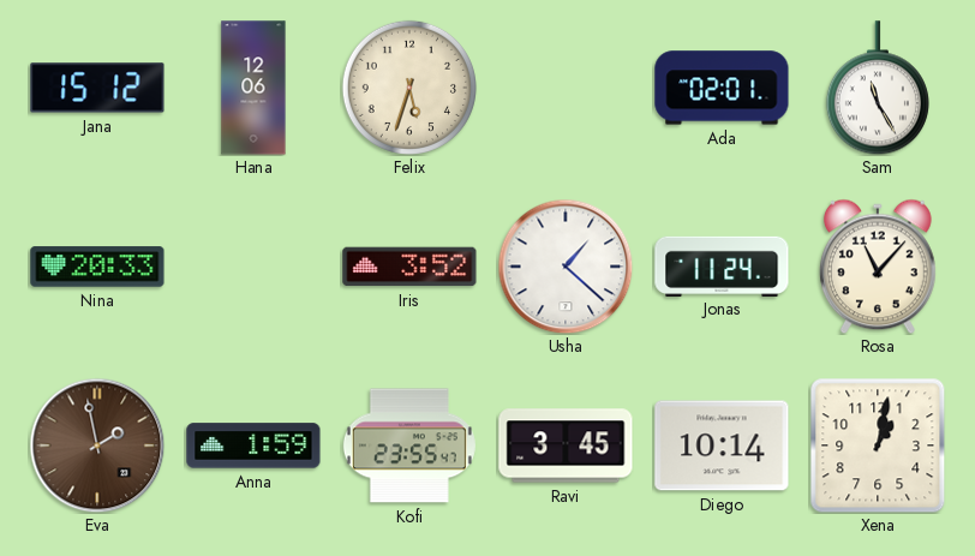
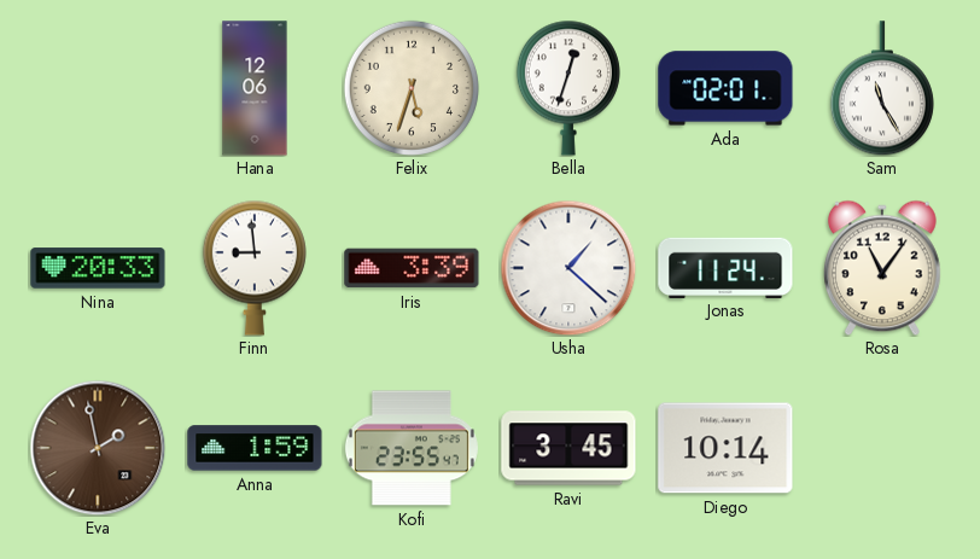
Jana: 15:12 -> none
Bella: none -> 12:33
Finn: none -> 8:59
Iris: 3:52 -> 3:39
Rosa: 11:07 -> 11:06
Xena: 1:02 -> none
